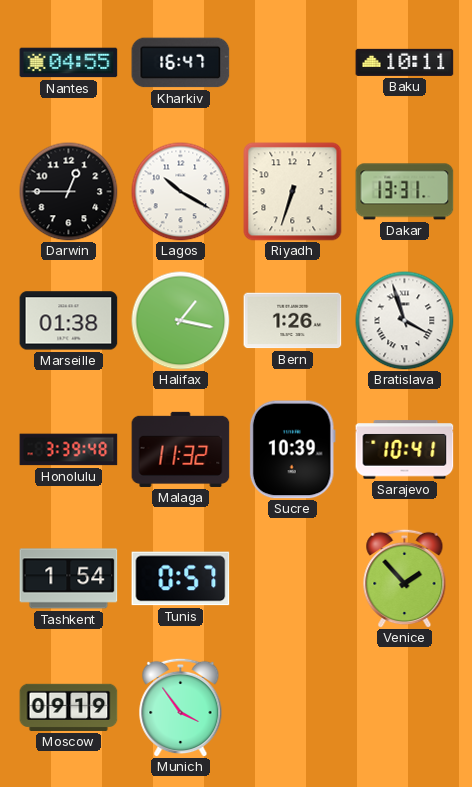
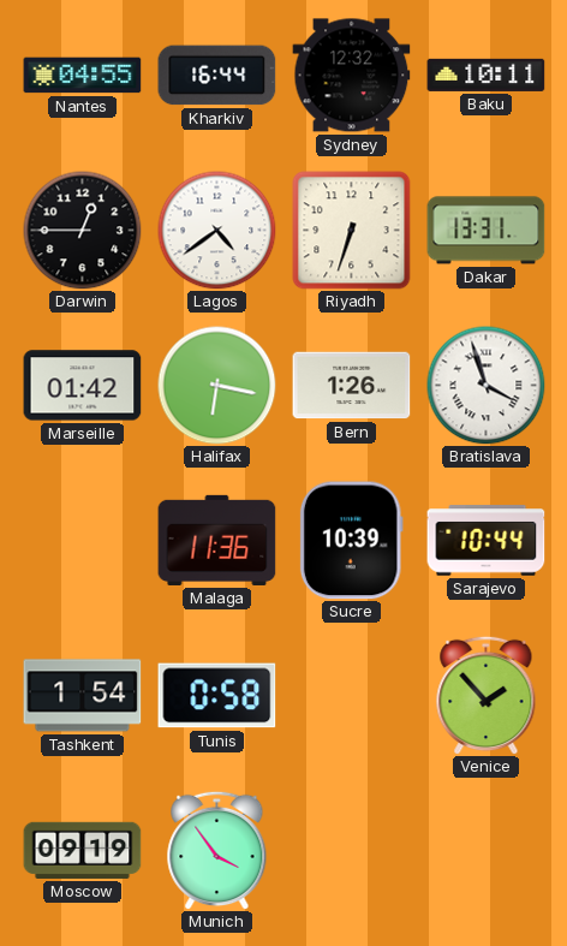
Kharkiv: 16:47 -> 16:44
Sydney: none -> 12:32
Lagos: 10:20 -> 4:39
Marseille: 01:38 -> 01:42
Halifax: 1:17 -> 6:17
Honolulu: 3:39 -> none
Malaga: 11:32 -> 11:36
Sarajevo: 10:41 -> 10:44
Tunis: 0:57 -> 0:58
